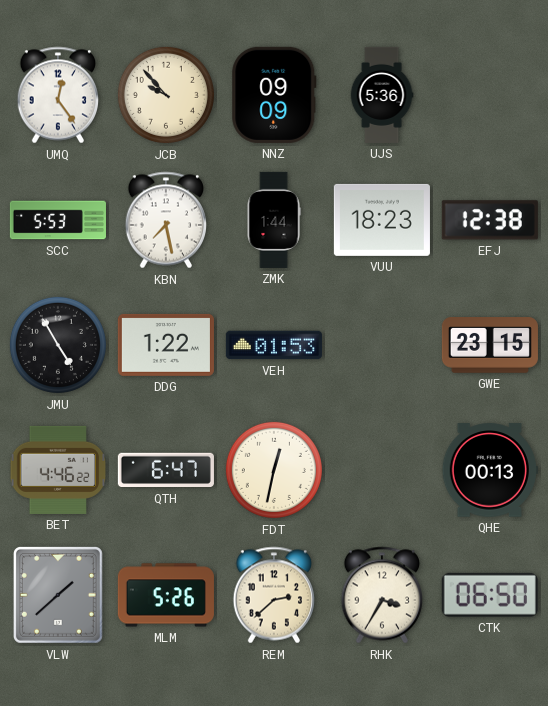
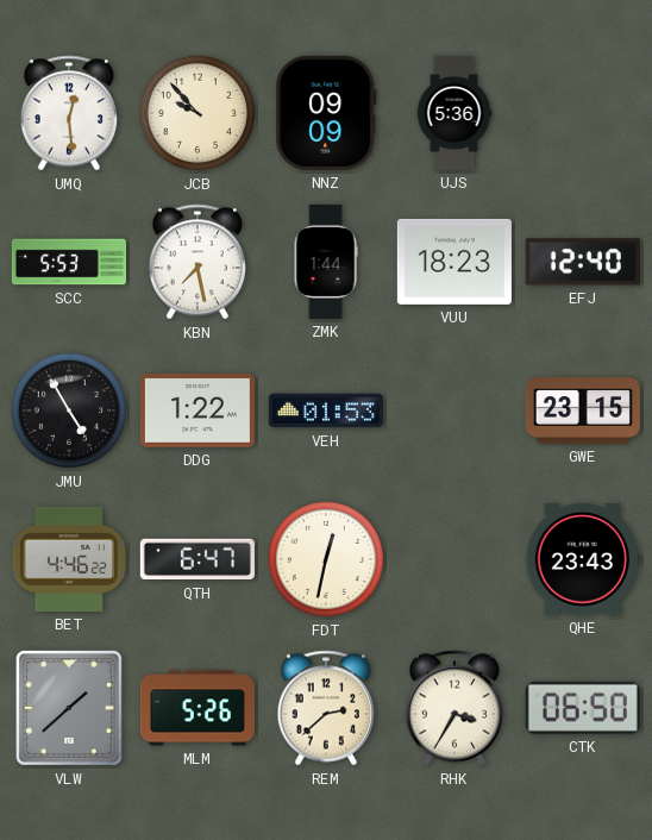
UMQ: 12:24 -> 12:29
EFJ: 12:38 -> 12:40
QHE: 00:13 -> 23:43
